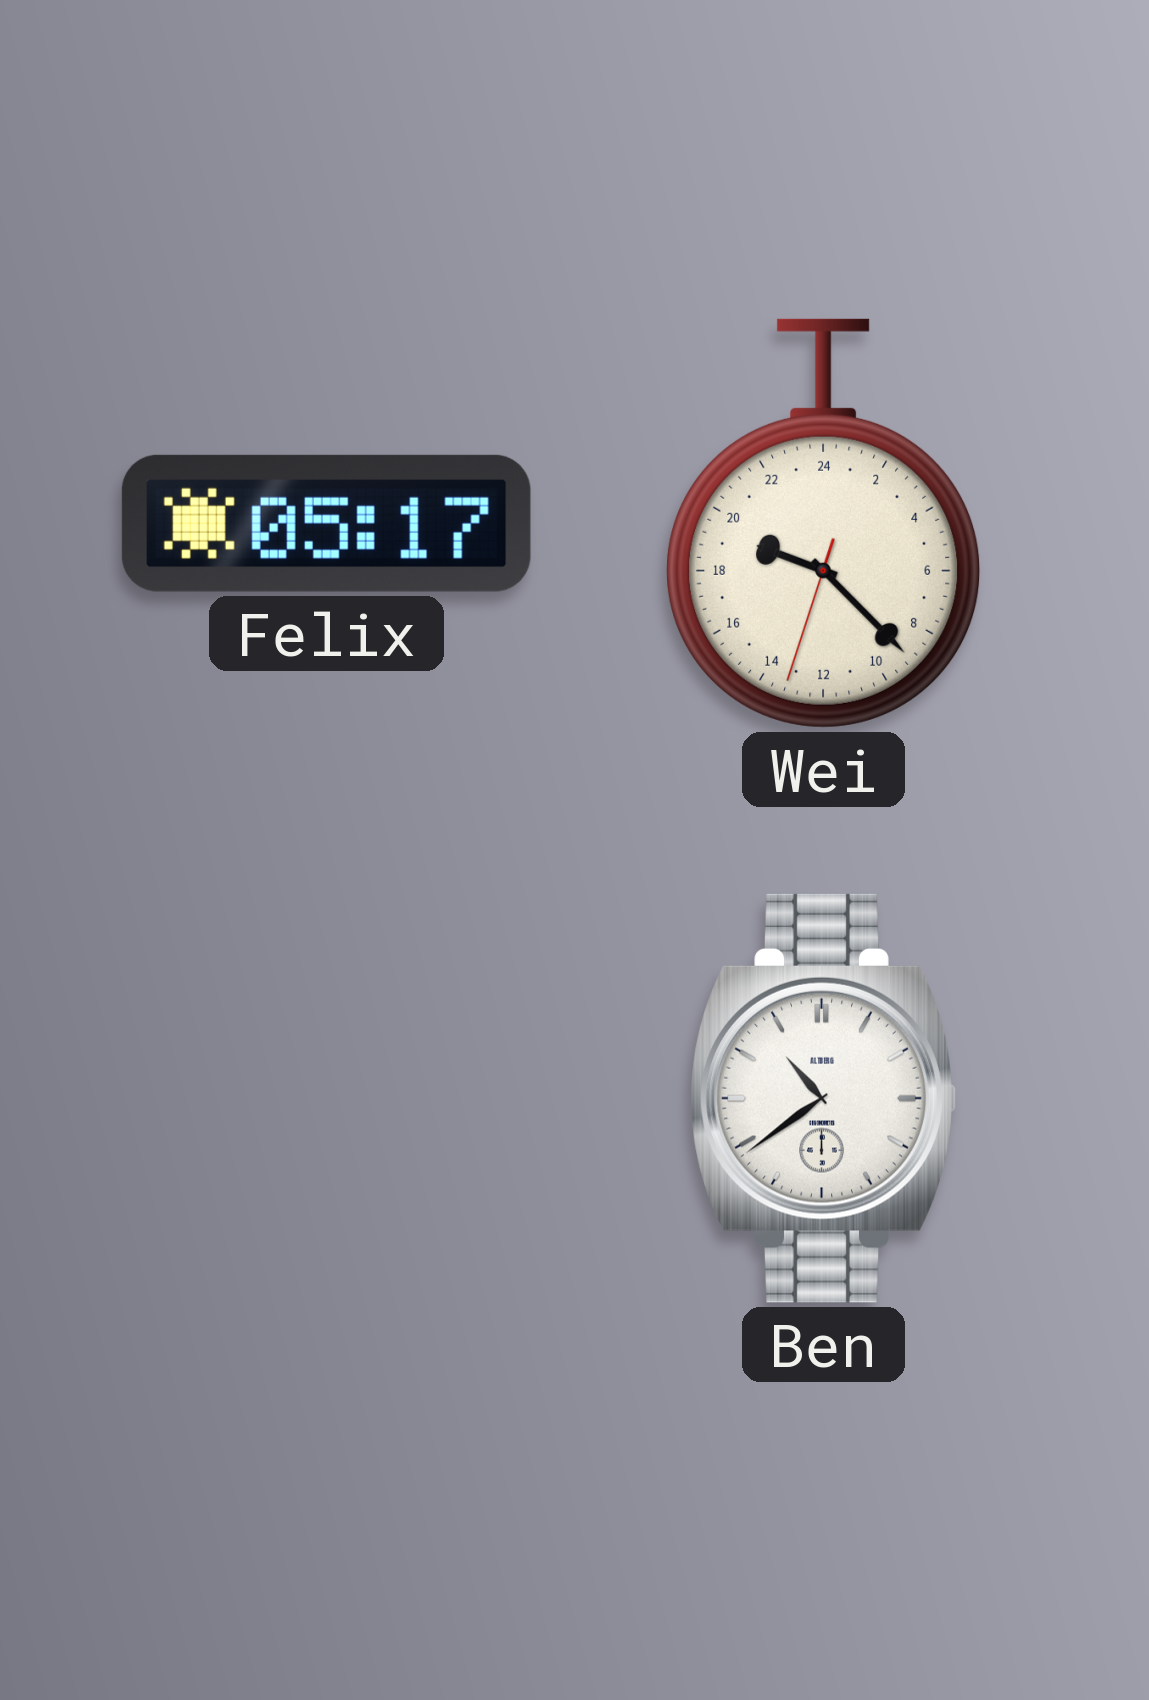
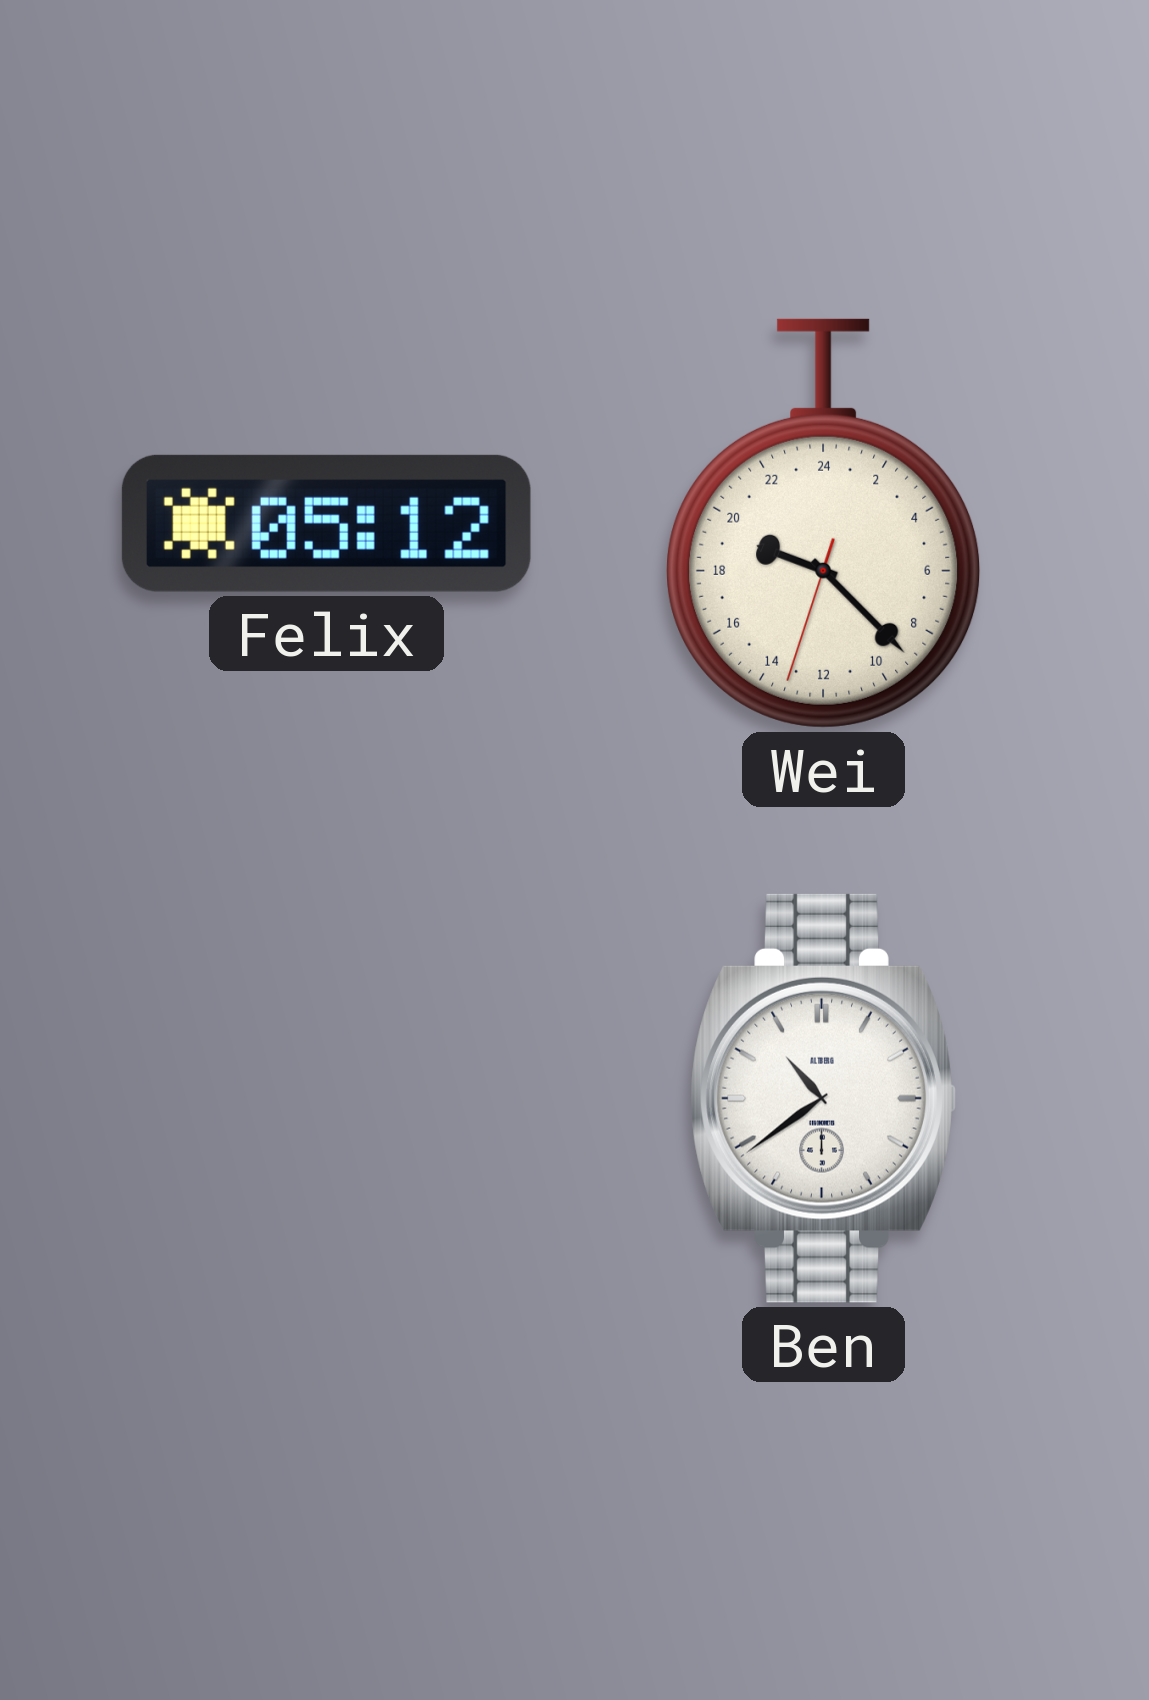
Felix: 05:17 -> 05:12
